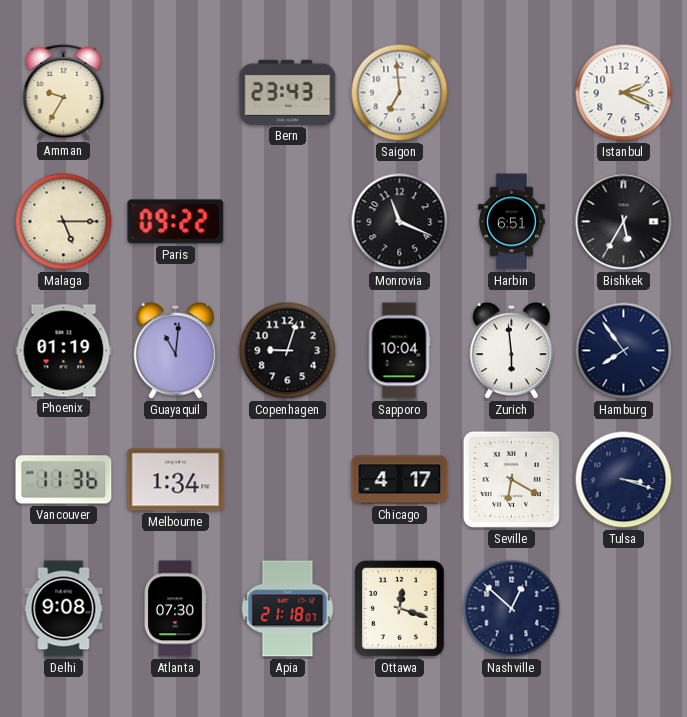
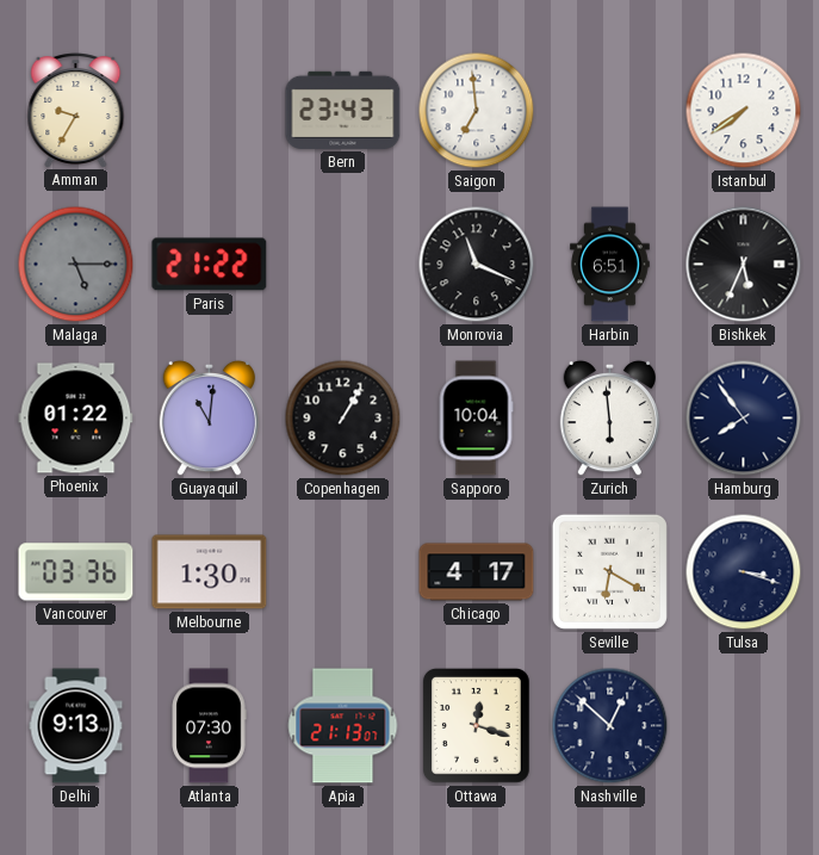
Istanbul: 2:19 -> 7:39
Malaga dial: cream -> grey
Paris: 09:22 -> 21:22
Bishkek: 5:35 -> 5:34
Phoenix: 01:19 -> 01:22
Copenhagen: 9:03 -> 1:05
Vancouver: 11:36 -> 03:36
Melbourne: 1:34 -> 1:30
Delhi: 9:08 -> 9:13
Apia: 21:18 -> 21:13
